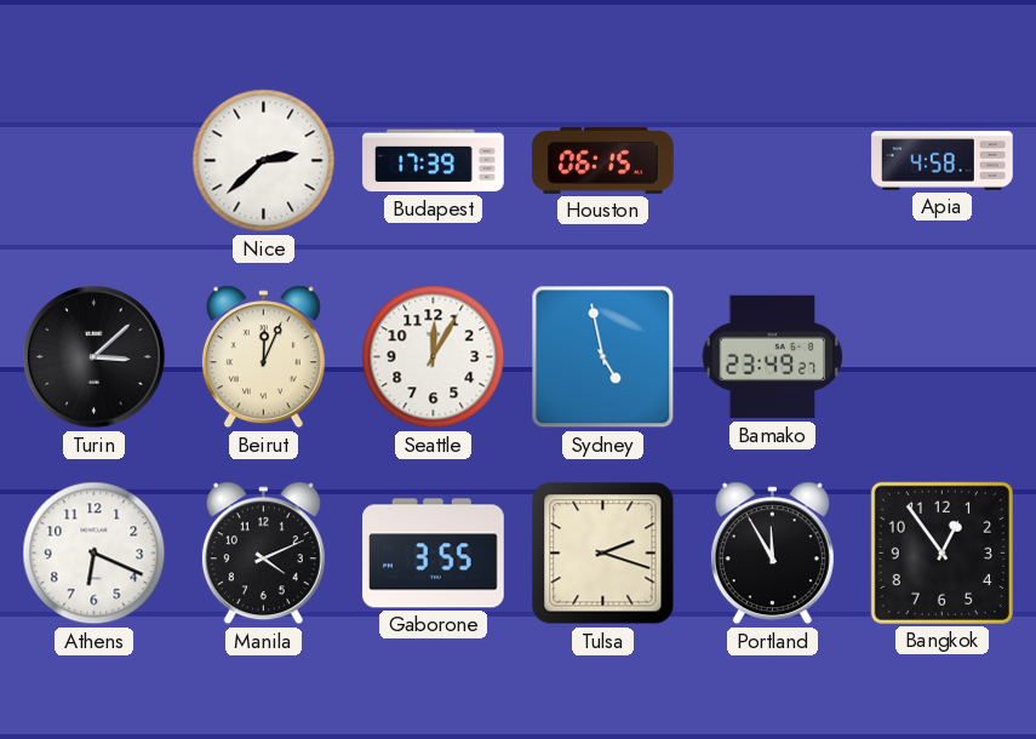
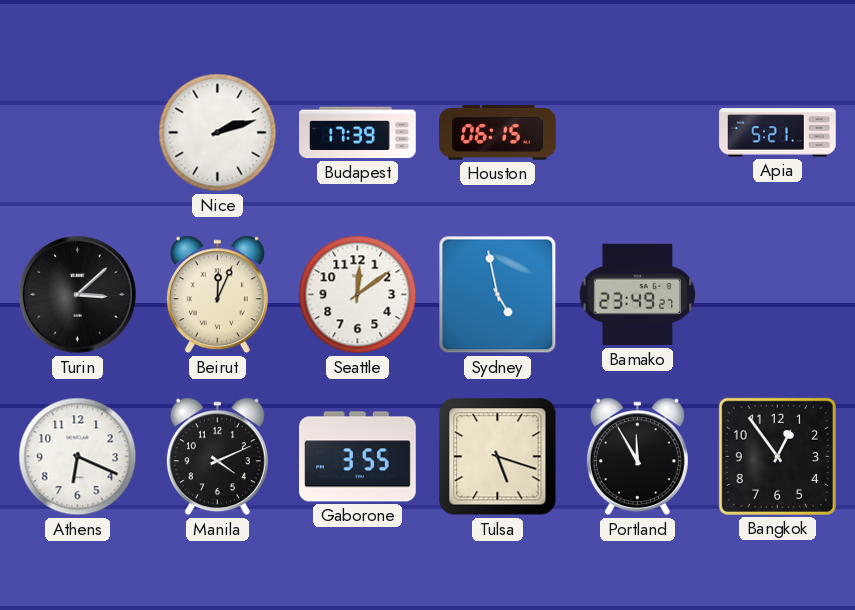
Nice: 2:38 -> 2:12
Apia: 4:58 -> 5:21
Seattle: 12:05 -> 12:09
Tulsa: 2:18 -> 5:18
